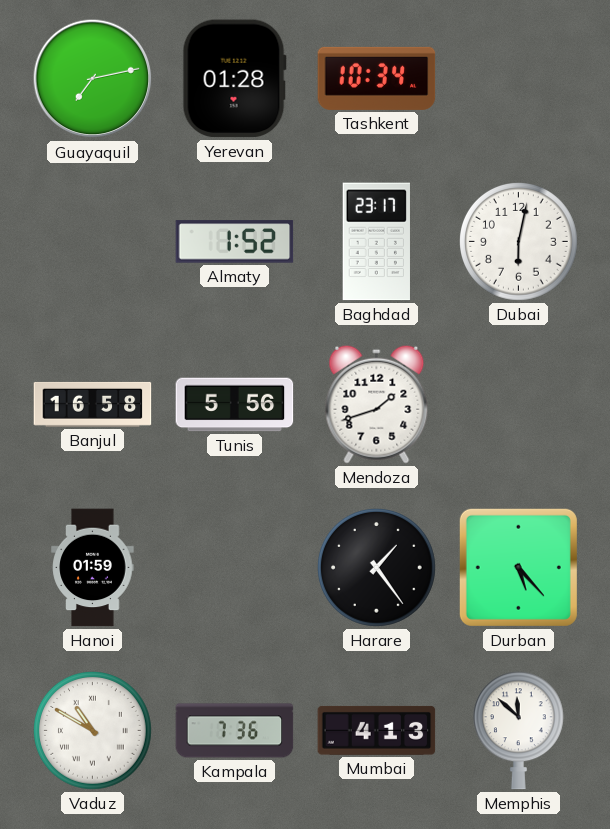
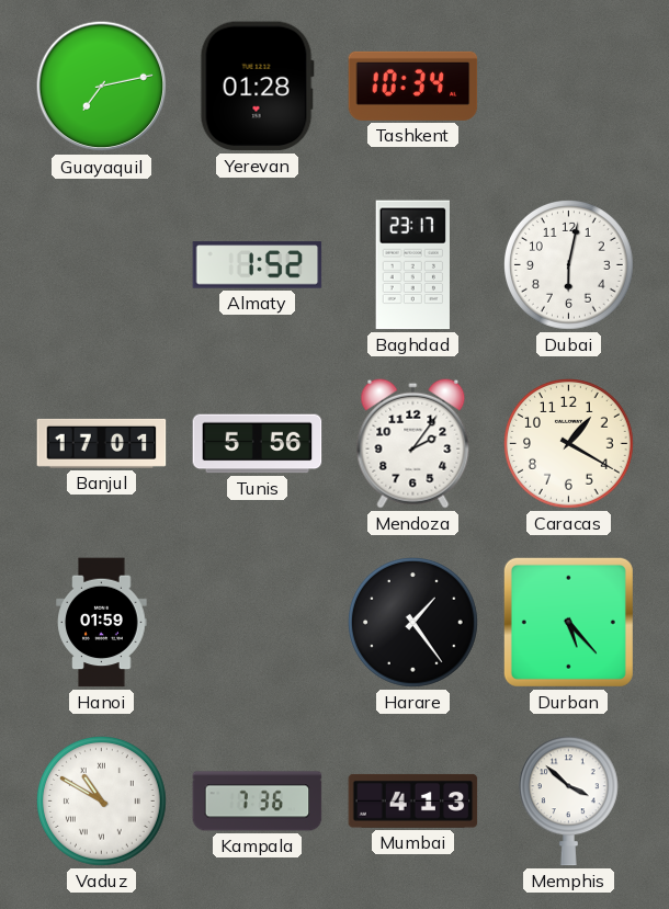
Banjul: 16:58 -> 17:01
Mendoza: 1:42 -> 2:06
Caracas: none -> 1:20
Memphis: 11:52 -> 3:52
